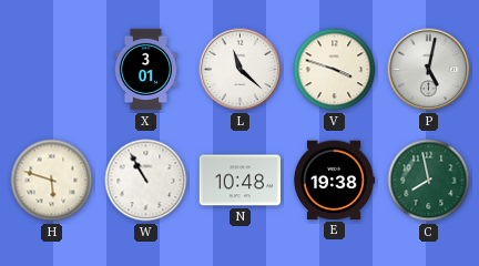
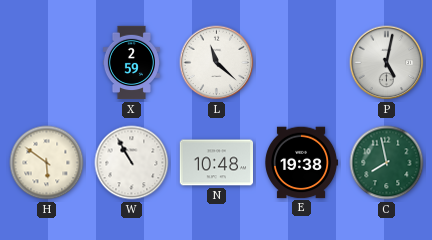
X: 3:01 -> 2:59
V: 3:48 -> none
H: 5:48 -> 5:51
